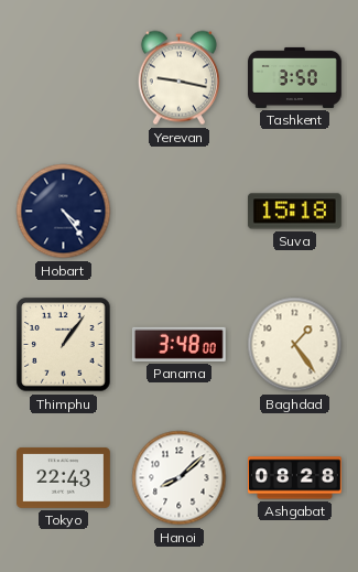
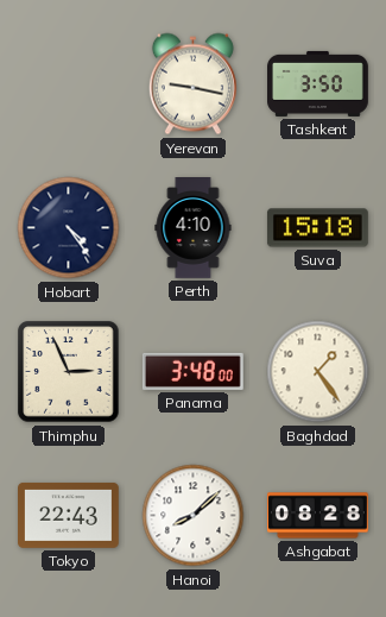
Perth: none -> 4:10
Thimphu: 1:06 -> 2:56
